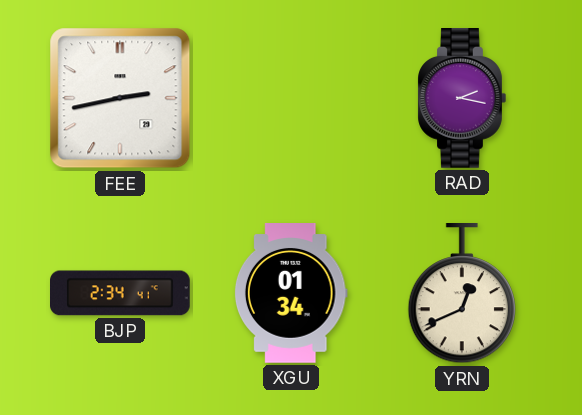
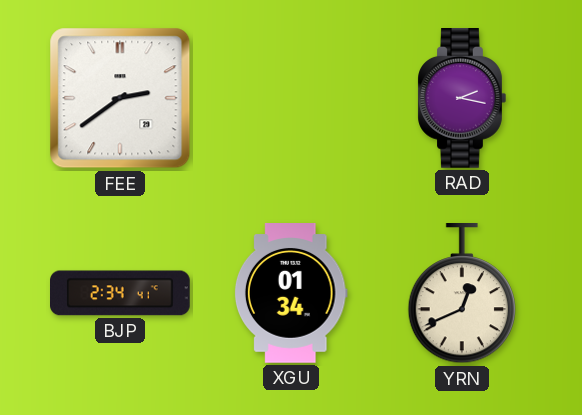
FEE: 2:43 -> 2:39
